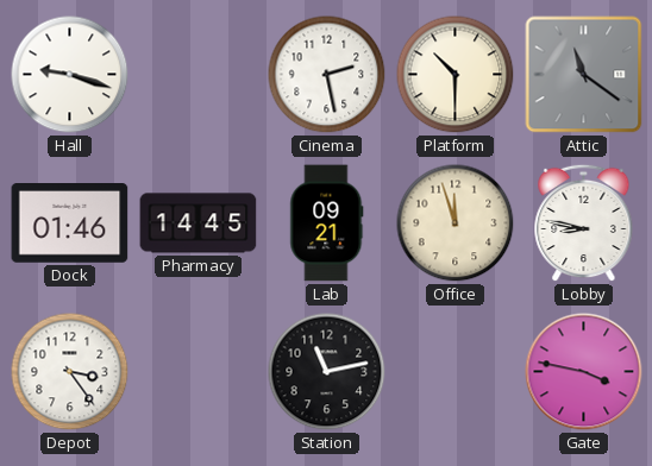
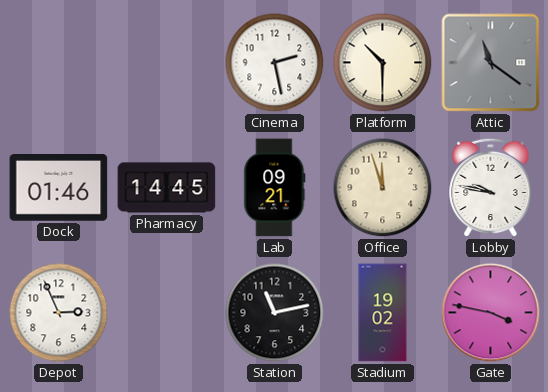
Hall: 9:18 -> none
Lobby: 8:47 -> 9:47
Depot: 3:24 -> 2:56
Stadium: none -> 19:02
